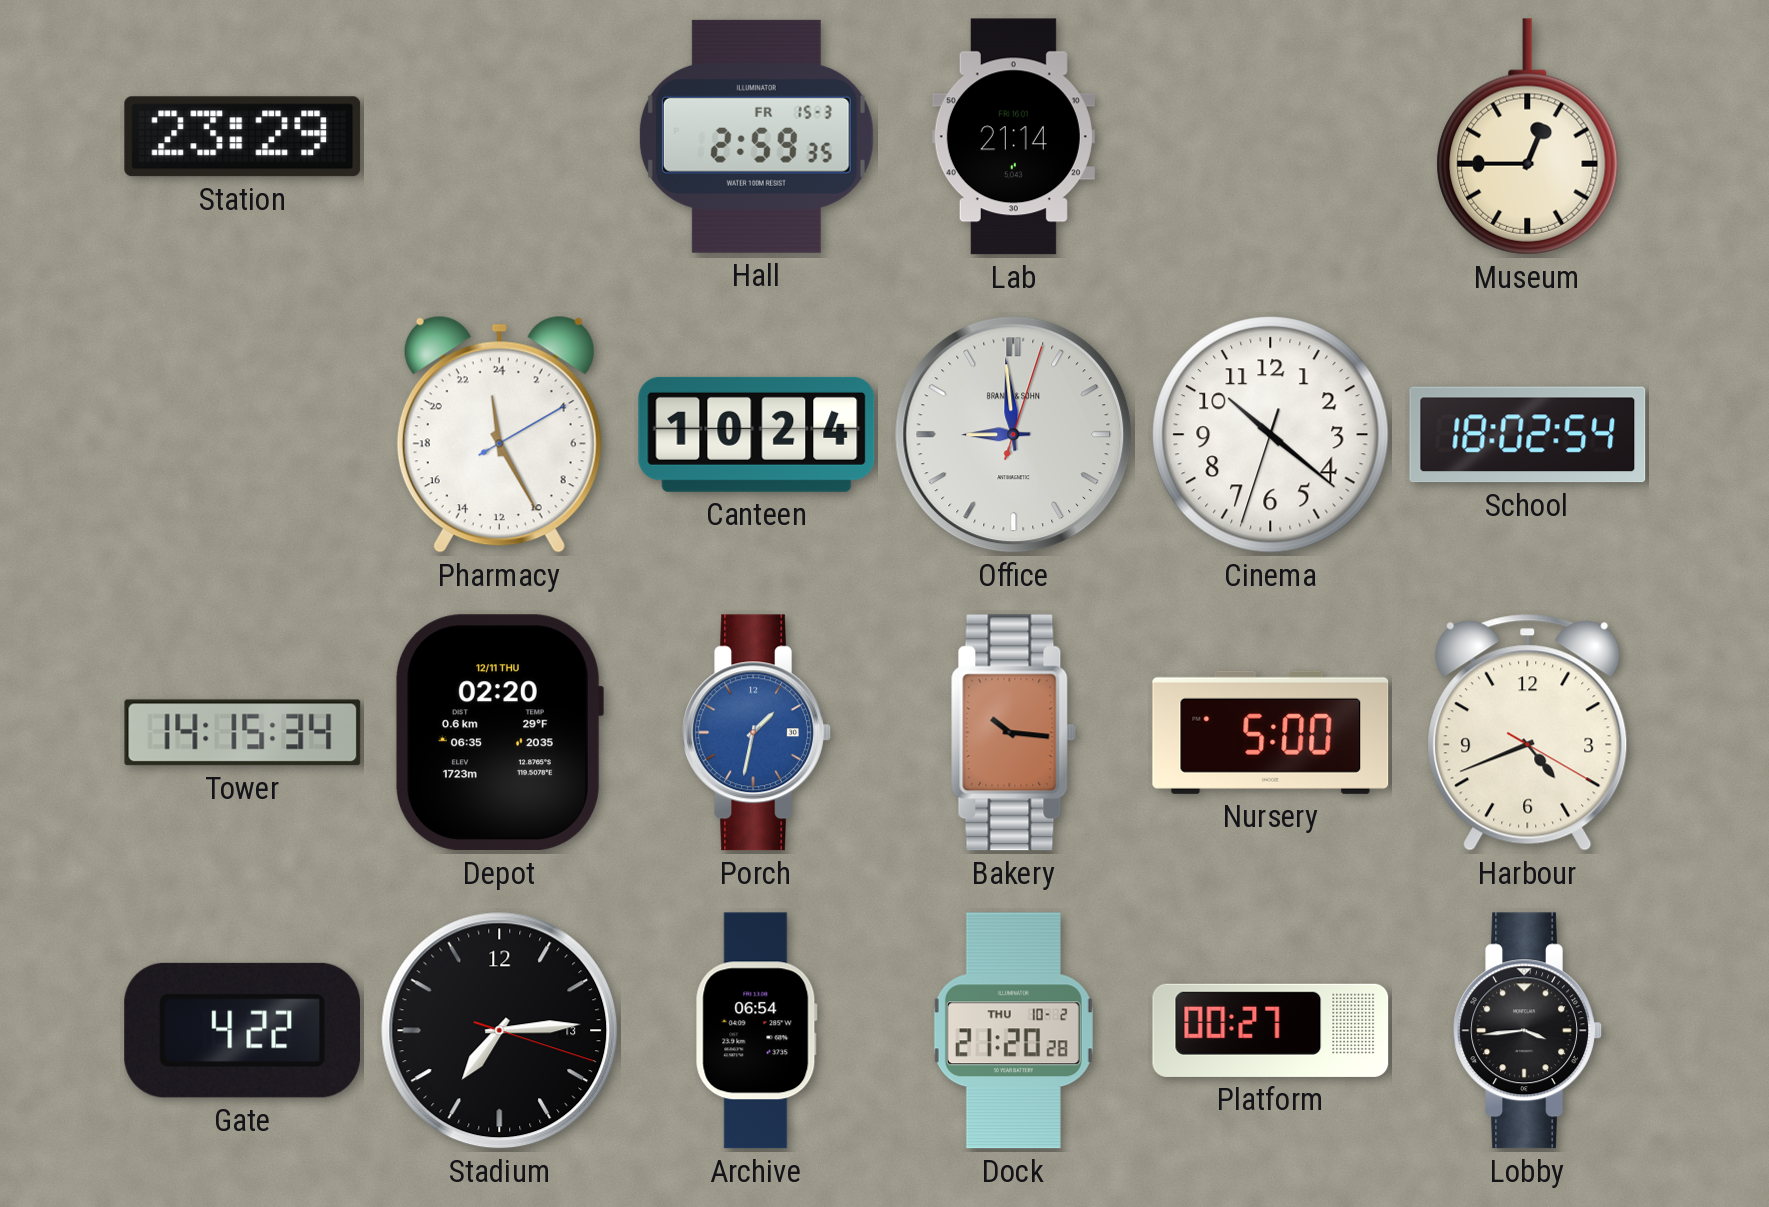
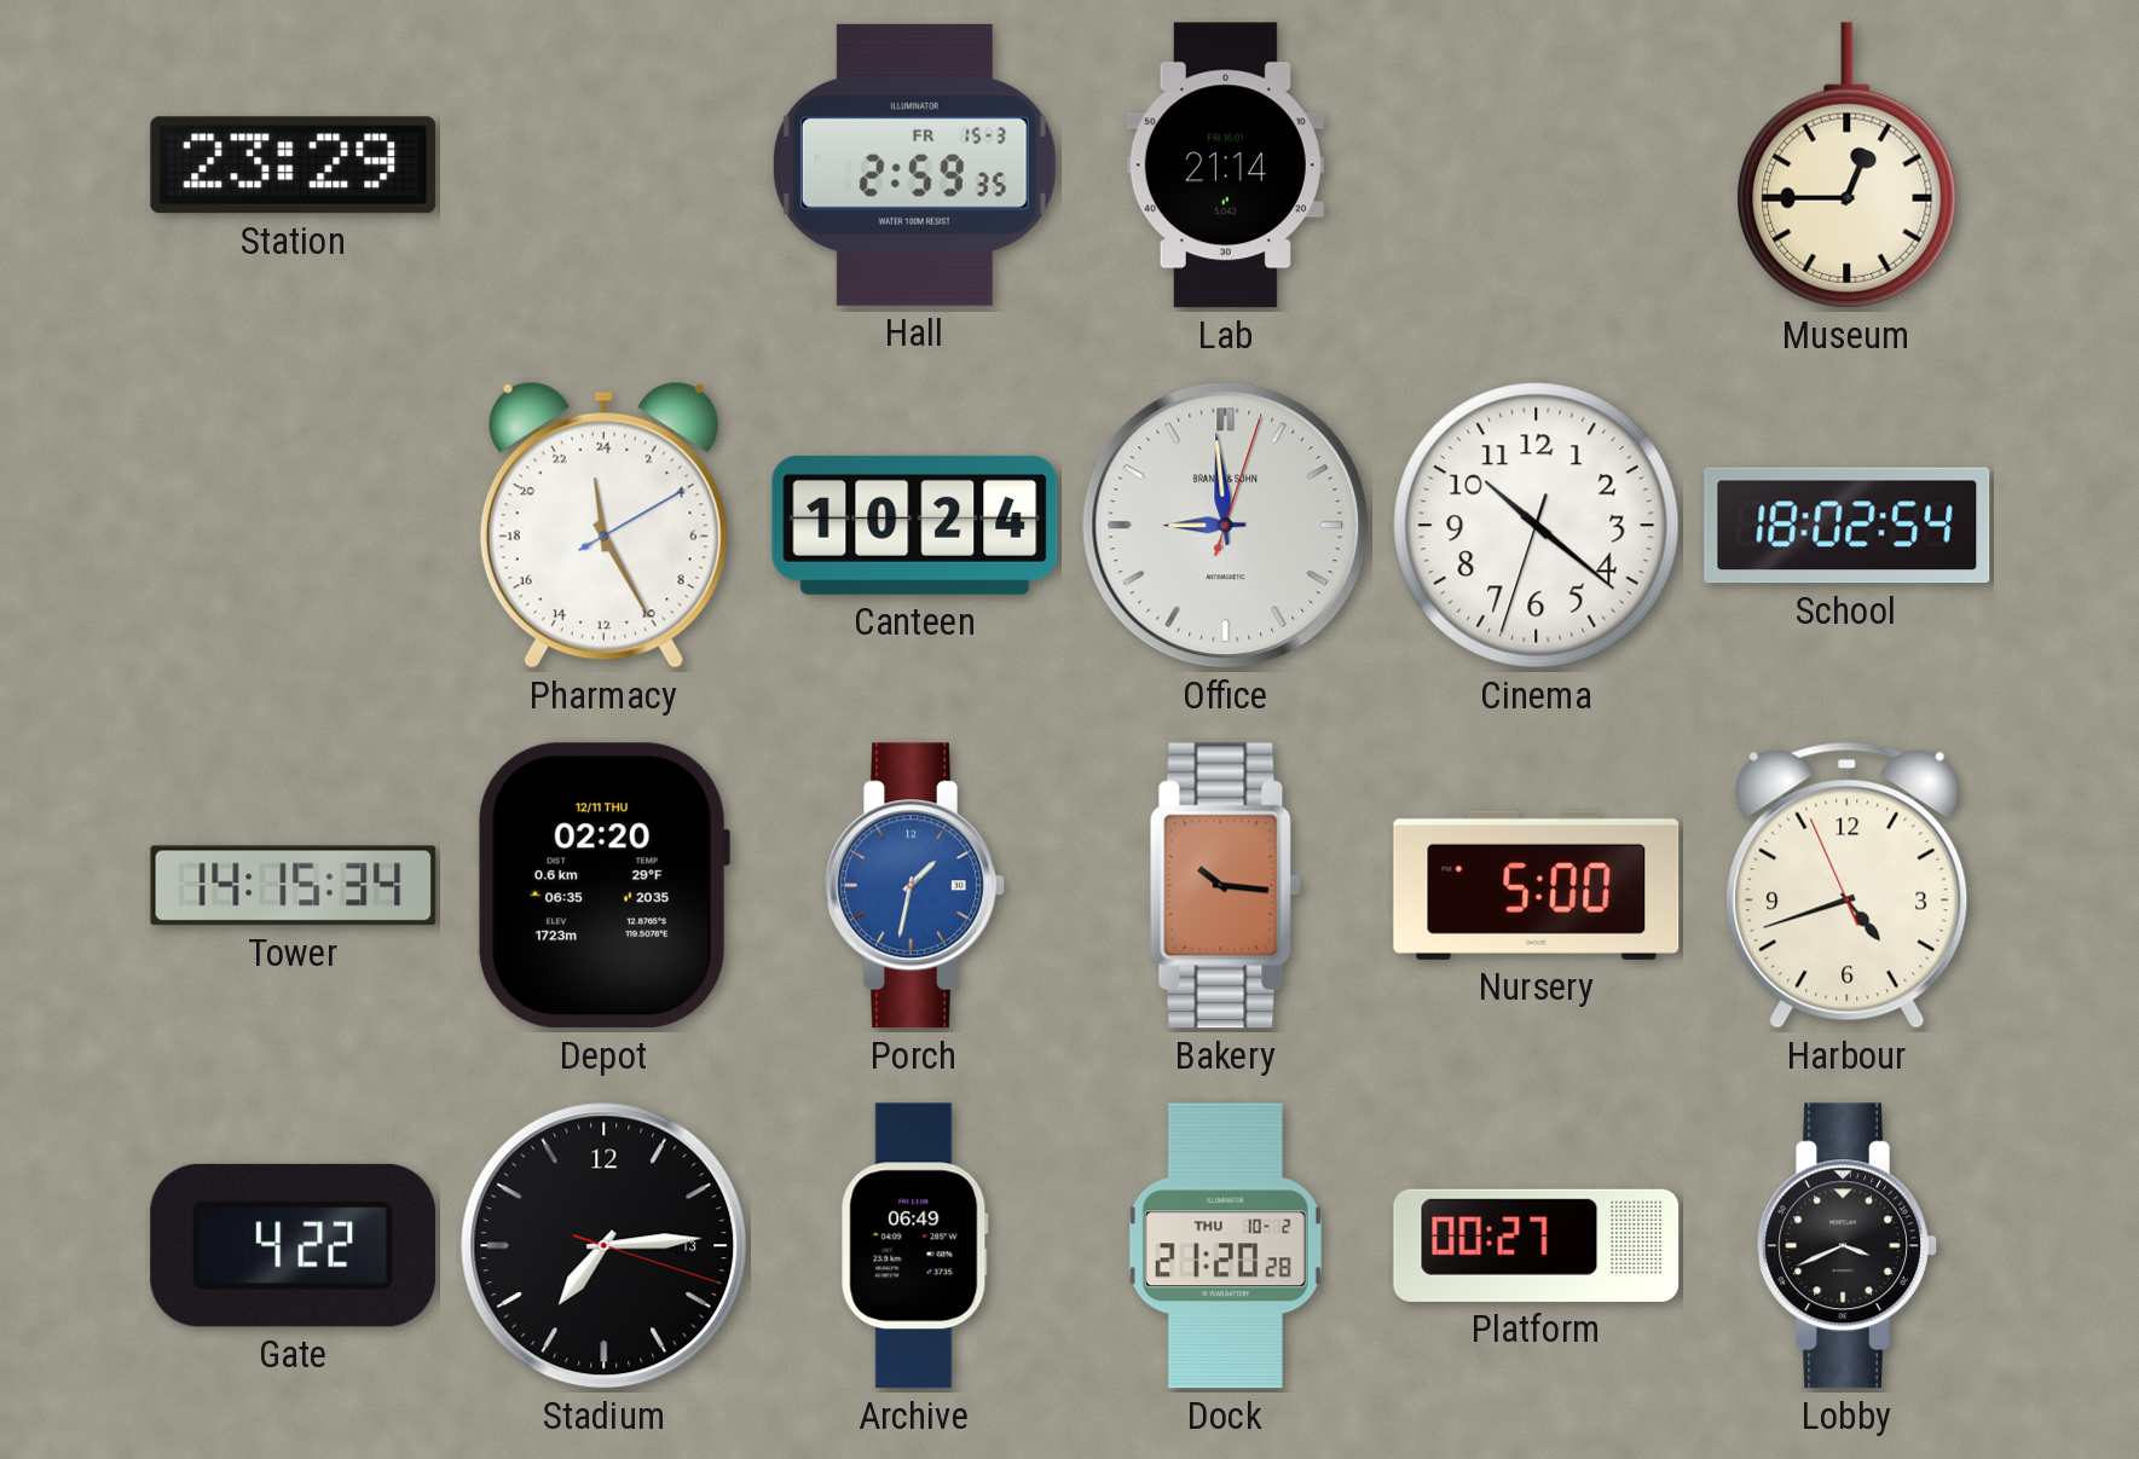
Harbour: 4:41:20 -> 4:41:56
Archive: 06:54 -> 06:49
Lobby: 3:44 -> 3:41
